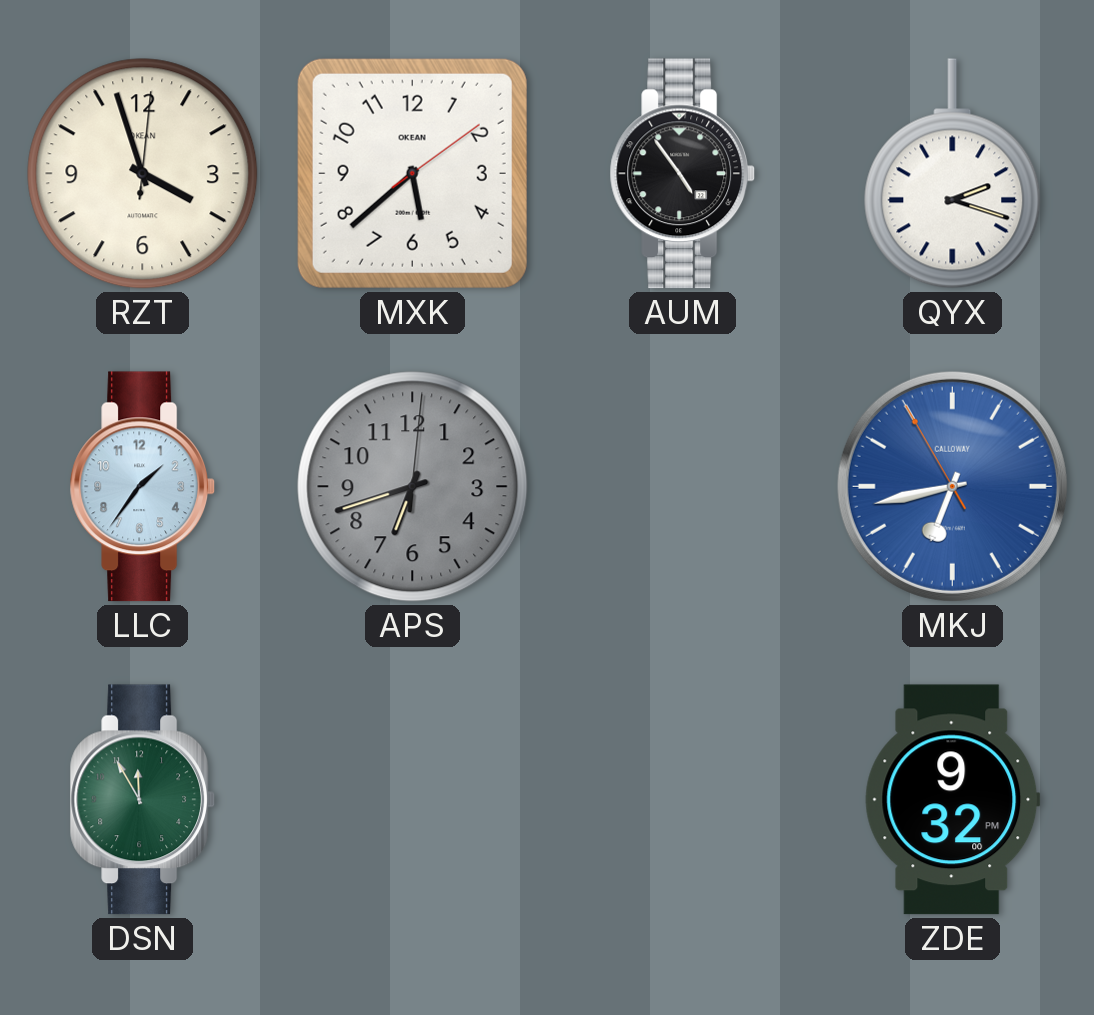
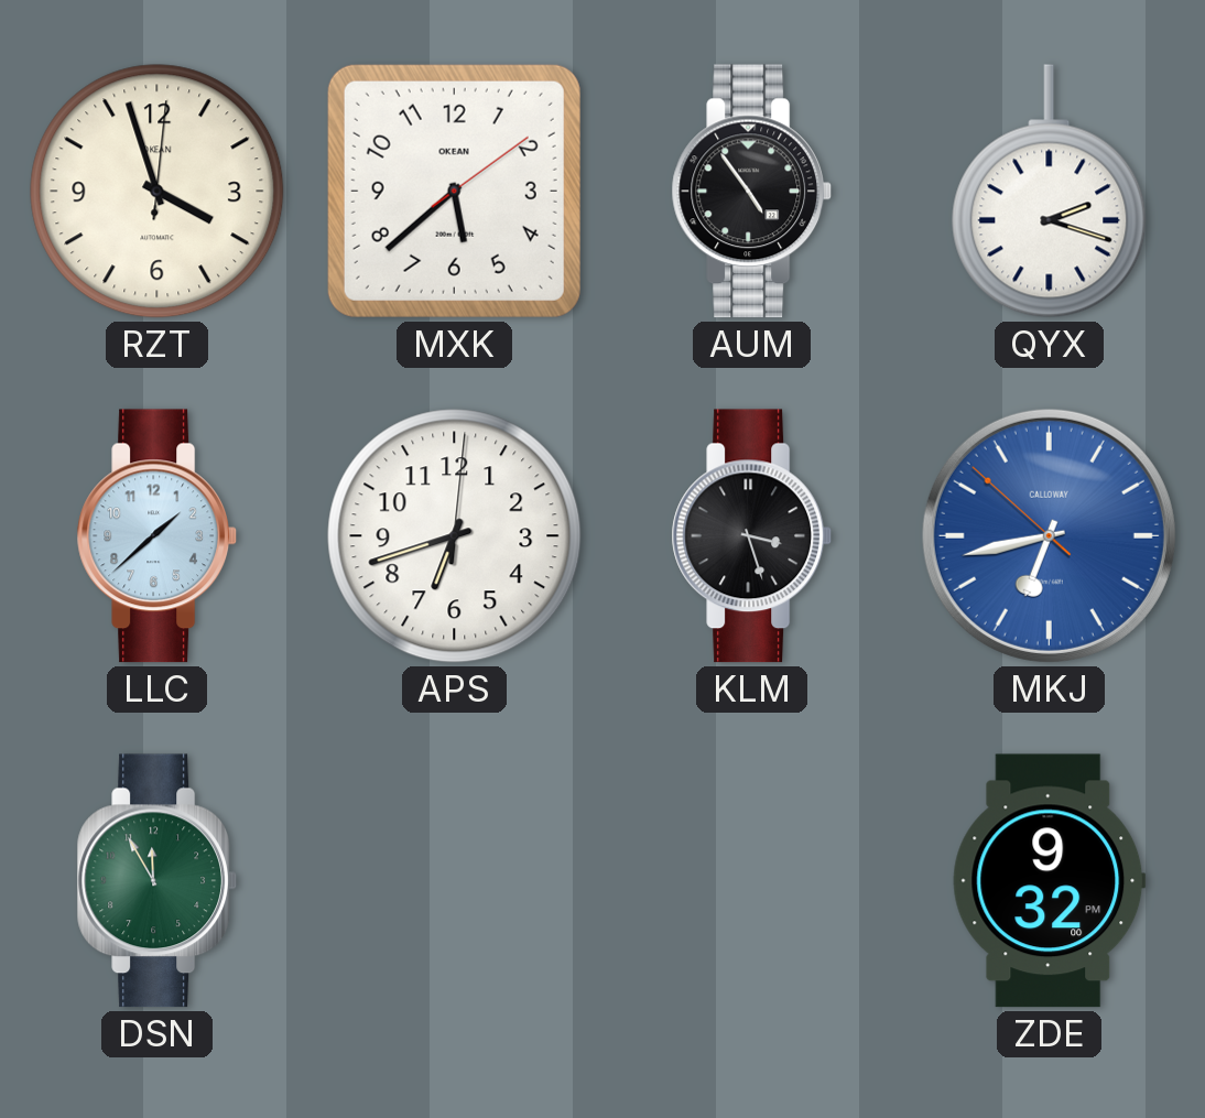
LLC: 1:36 -> 1:38
APS dial: grey -> white
KLM: none -> 3:27
MKJ: 6:42:55 -> 6:42:52
